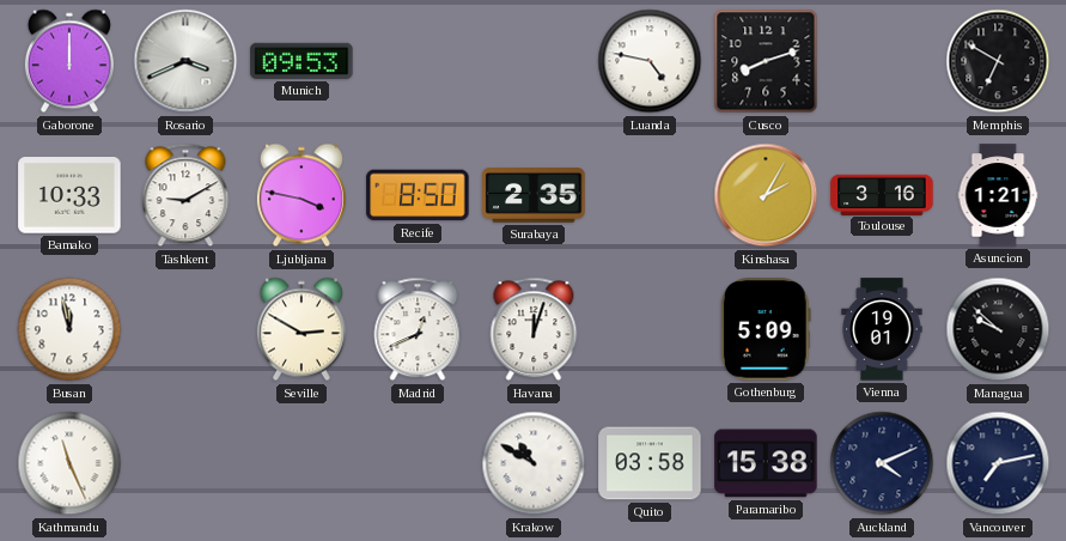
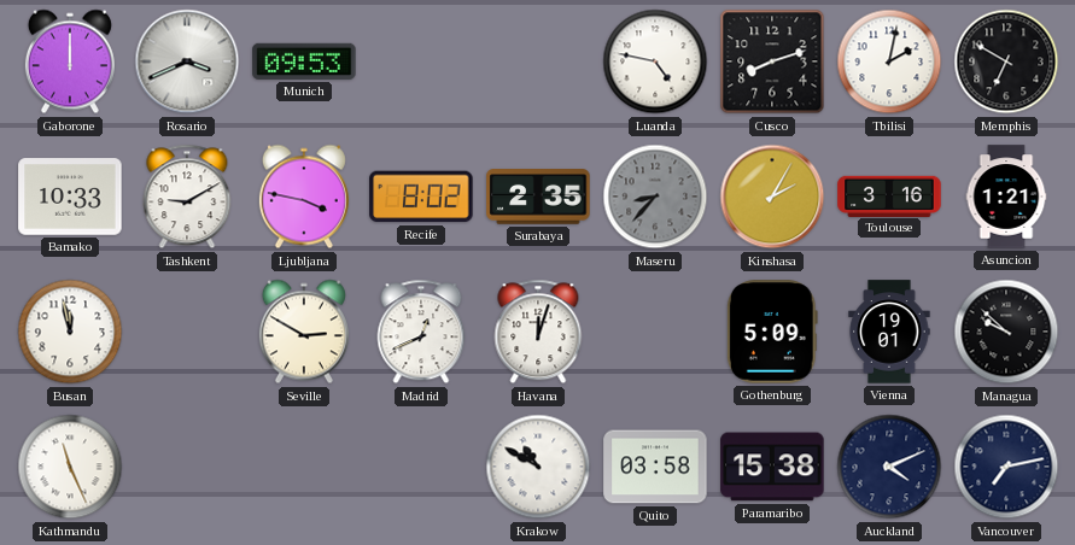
Tbilisi: none -> 2:02
Recife: 8:50 -> 8:02
Maseru: none -> 8:37
